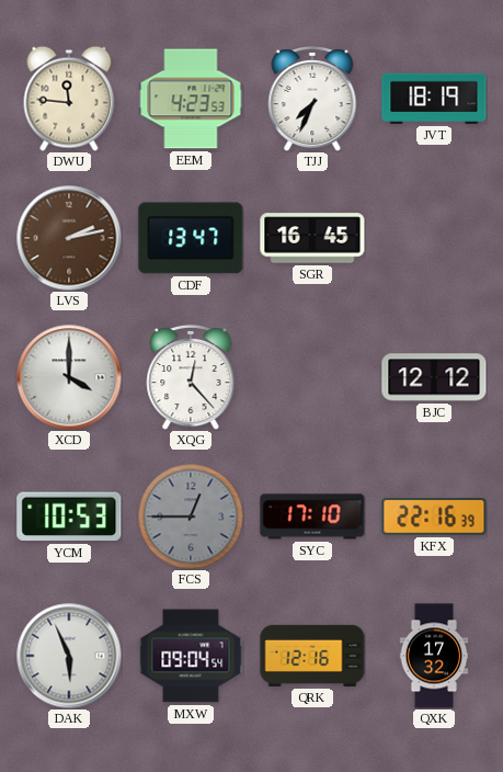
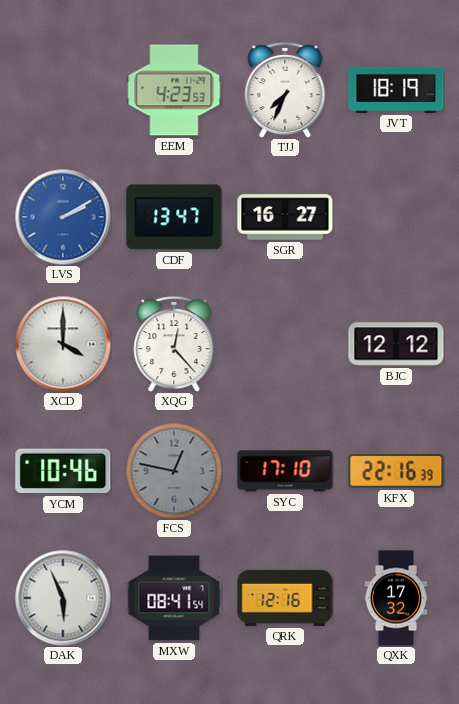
DWU: 11:46 -> none
LVS: 2:13 -> 2:10
LVS dial: brown -> blue
SGR: 16:45 -> 16:27
YCM: 10:53 -> 10:46
FCS: 12:45 -> 12:47
MXW: 09:04 -> 08:41
